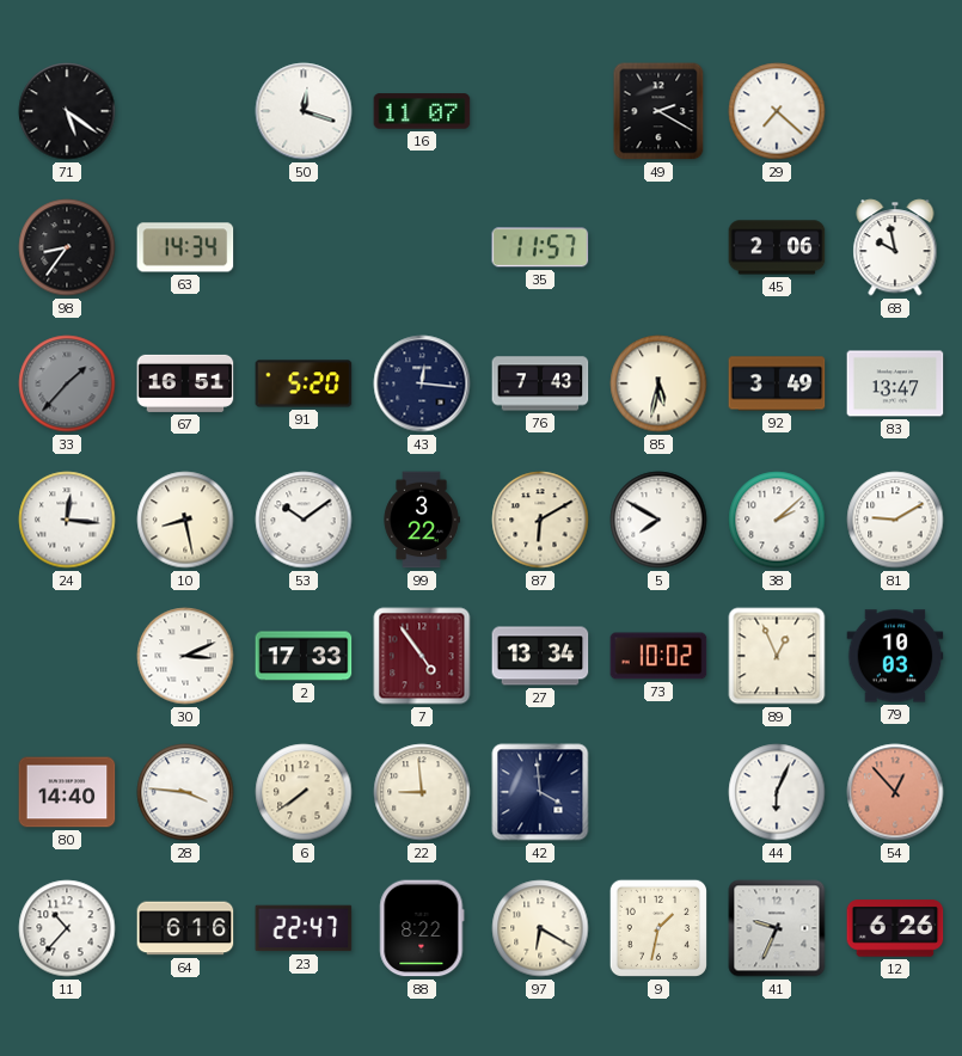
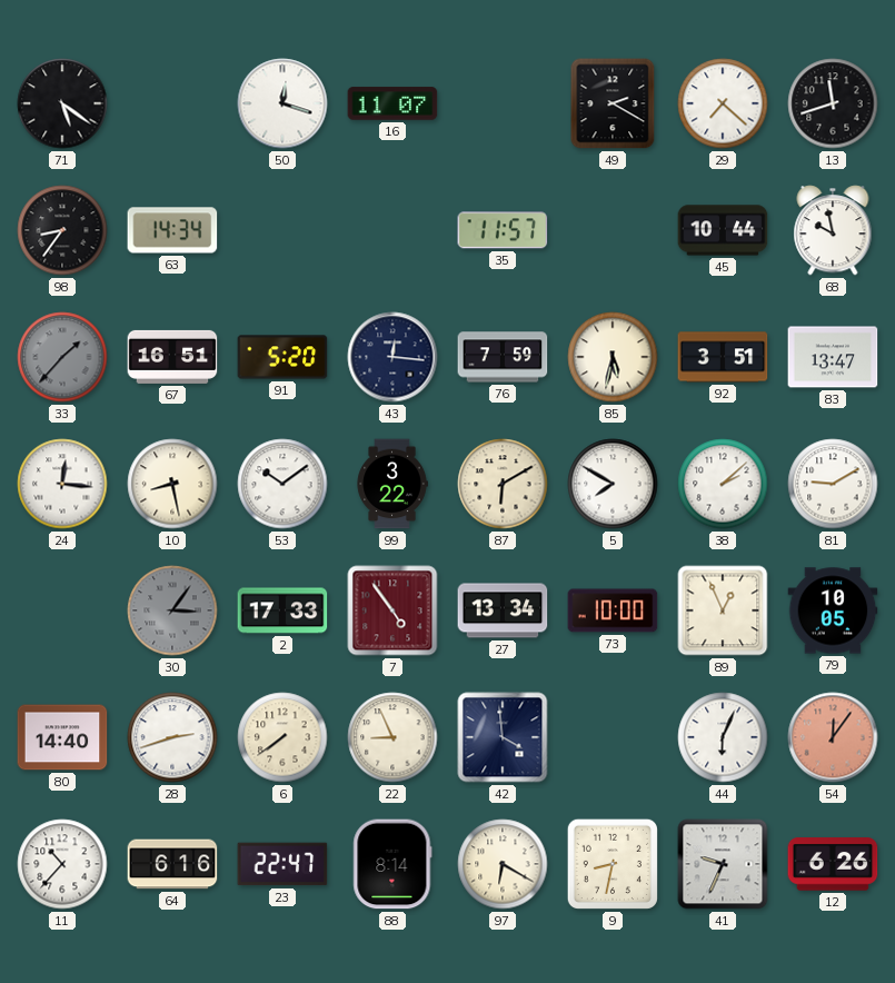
13: none -> 11:42
45: 2:06 -> 10:44
76: 7:43 -> 7:59
92: 3:49 -> 3:51
30: 3:11 -> 3:06
30 dial: white -> grey
73: 10:02 -> 10:00
79: 10:03 -> 10:05
28: 3:46 -> 2:42
22: 8:59 -> 8:56
54: 12:53 -> 12:06
88: 8:22 -> 8:14
9: 1:32 -> 8:32
